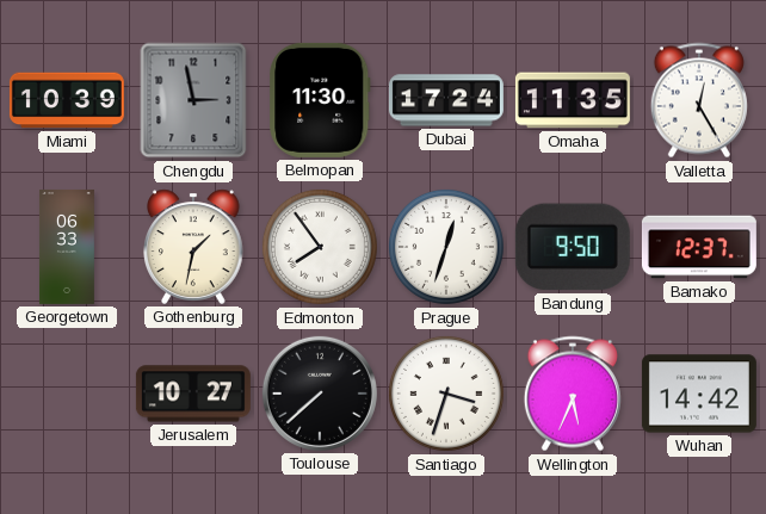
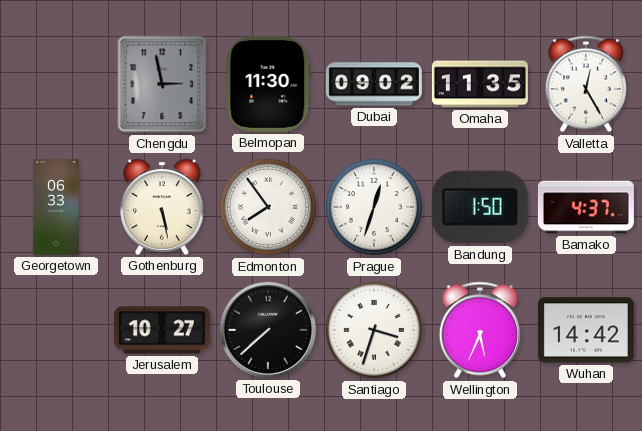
Miami: 10:39 -> none
Dubai: 17:24 -> 09:02
Gothenburg: 1:32 -> 5:28
Bandung: 9:50 -> 1:50
Bamako: 12:37 -> 4:37
